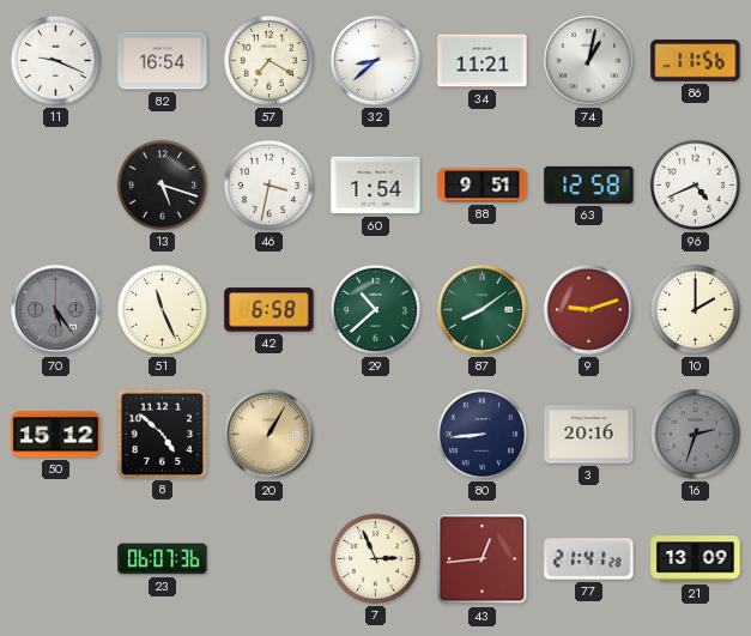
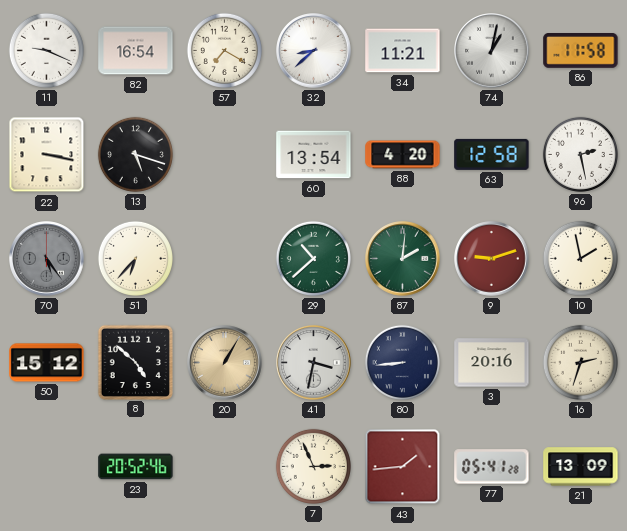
86: 11:56 -> 11:58
22: none -> 3:17
46: 3:32 -> none
60: 1:54 -> 13:54
88: 9:51 -> 4:20
96: 4:41 -> 2:28
51: 11:26 -> 6:37
42: 6:58 -> none
87: 8:09 -> 2:01
10: 2:00 -> 1:58
41: none -> 3:32
16 dial: grey -> cream
23: 06:07 -> 20:52
43: 12:44 -> 1:44
77: 21:41 -> 05:41
